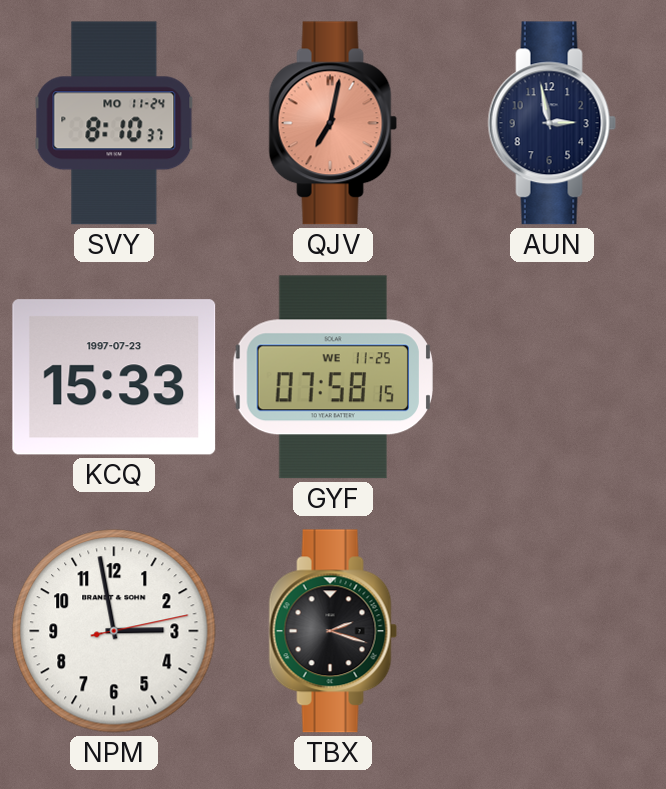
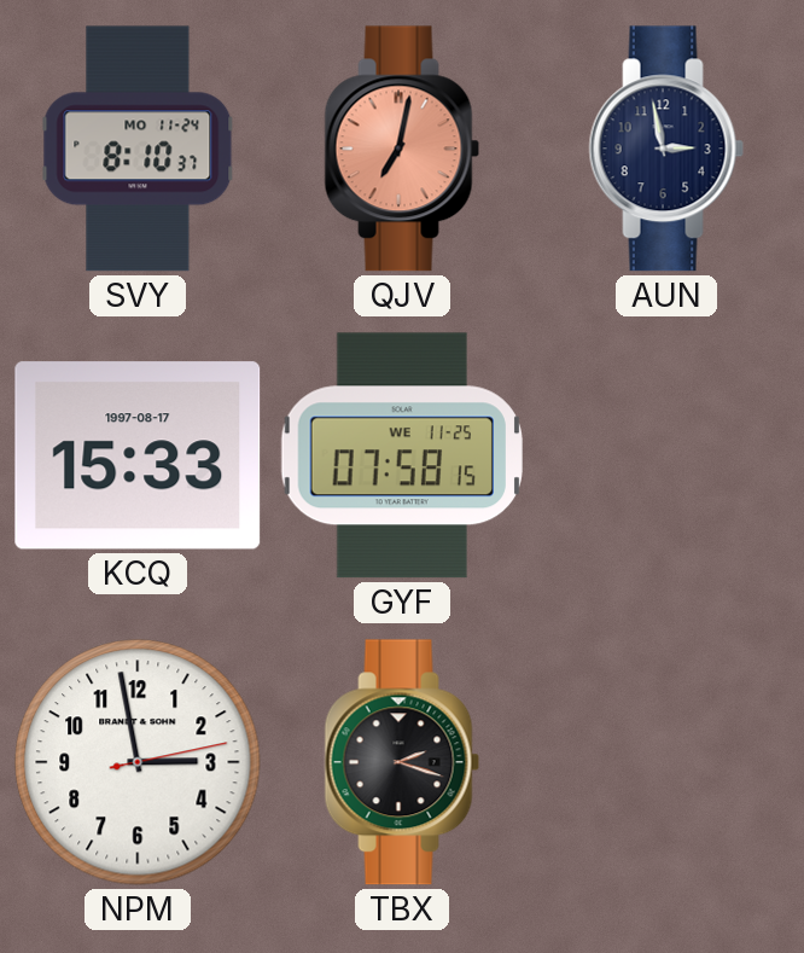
KCQ date: 1997-07-23 -> 1997-08-17
